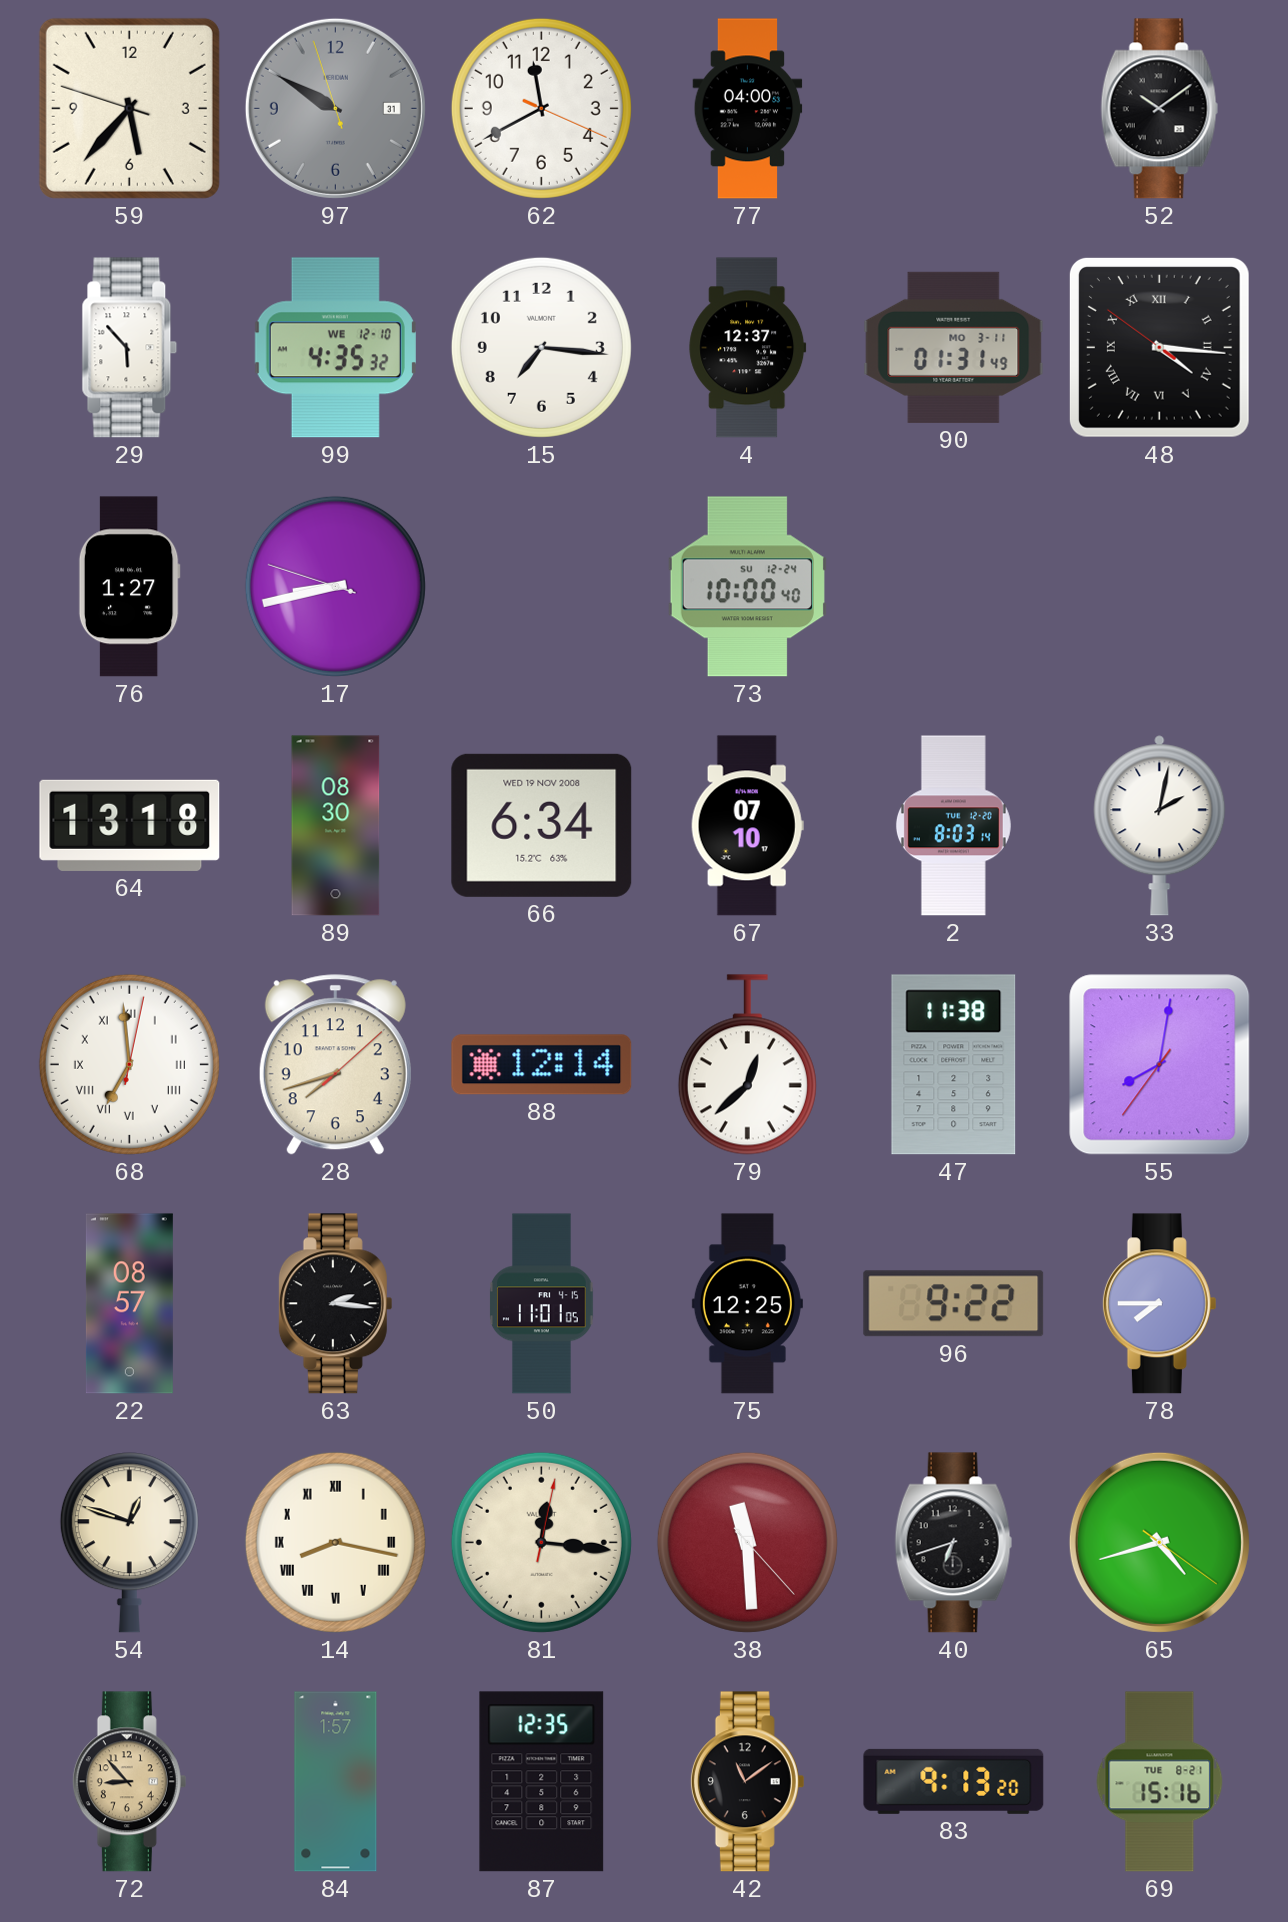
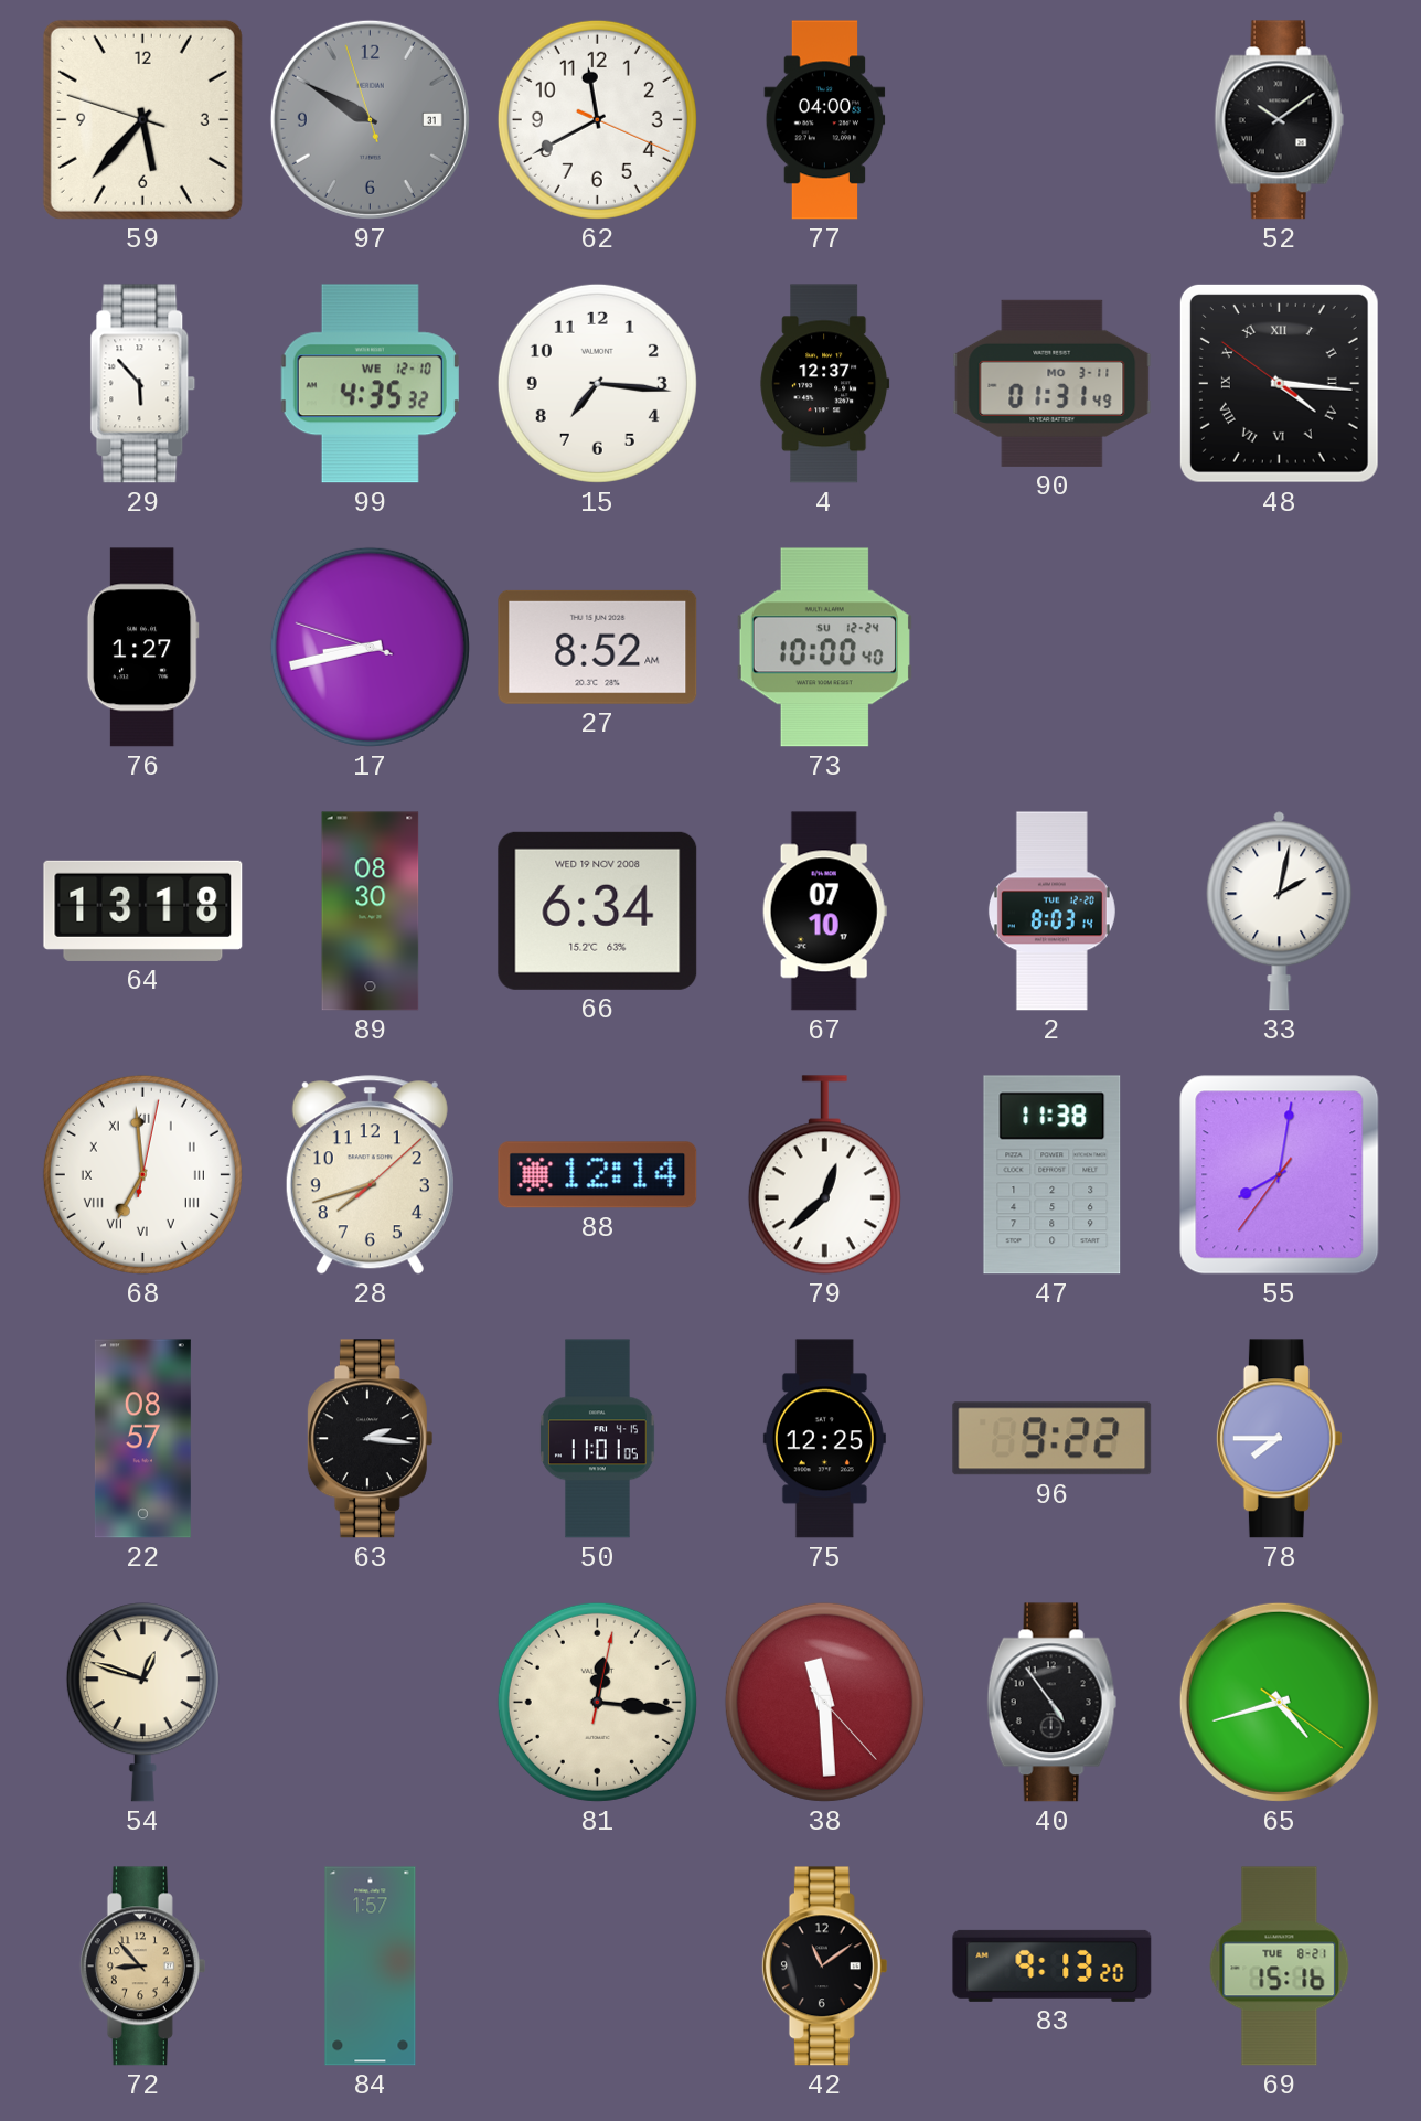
27: none -> 8:52
14: 8:17 -> none
40: 6:42 -> 4:54
87: 12:35 -> none
